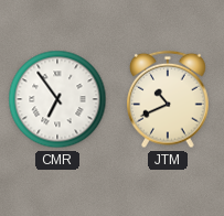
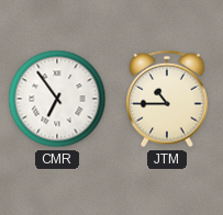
JTM: 10:41 -> 10:45
